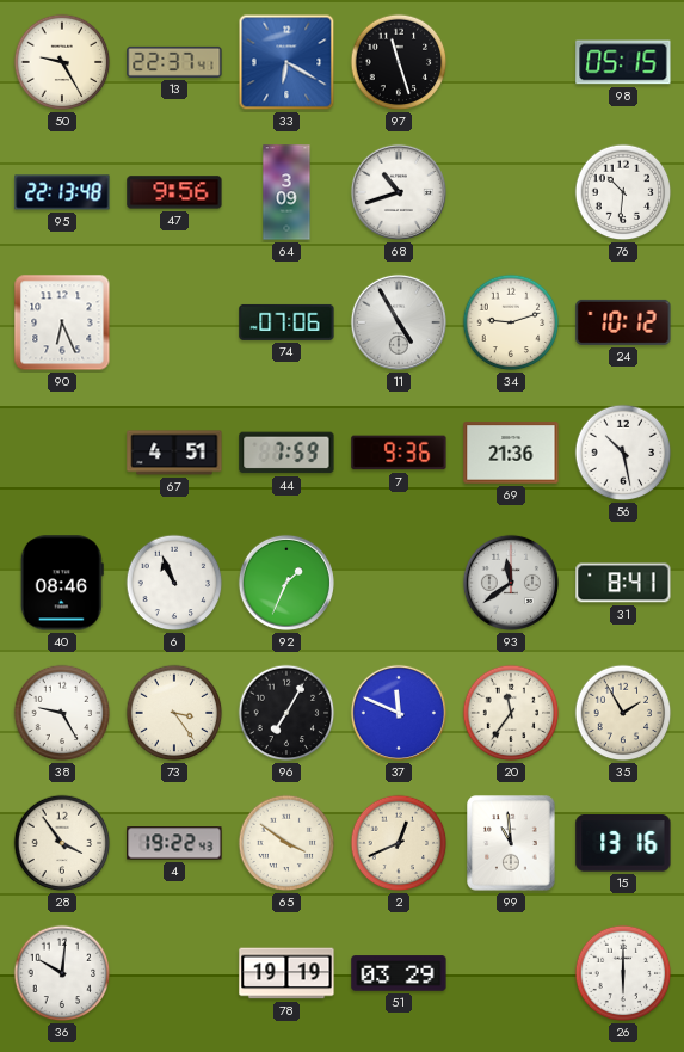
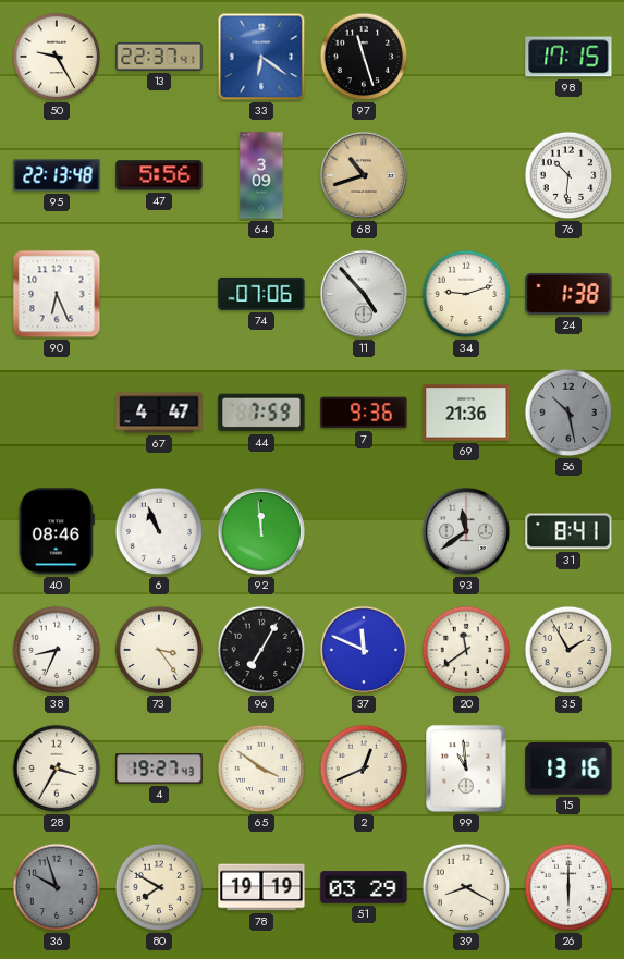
33: 6:20 -> 6:21
98: 05:15 -> 17:15
47: 9:56 -> 5:56
68 dial: white -> champagne
11: 4:55 -> 4:53
24: 10:12 -> 1:38
67: 4:51 -> 4:47
56 dial: white -> grey
92: 1:34 -> 11:59
38: 9:25 -> 8:34
20: 11:36 -> 11:39
28: 3:54 -> 3:35
4: 19:22 -> 19:27
36: 10:01 -> 9:57
36 dial: white -> grey
80: none -> 7:50
39: none -> 8:20
